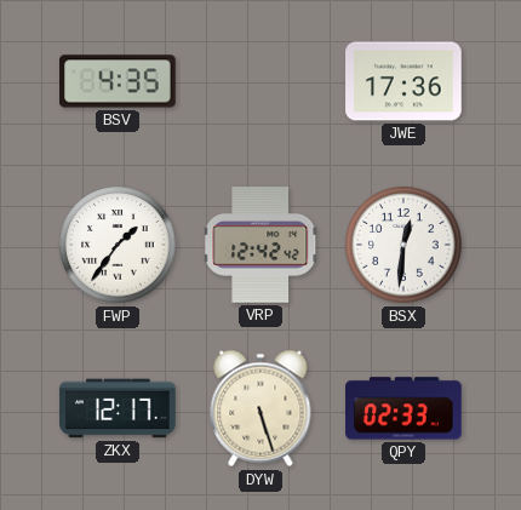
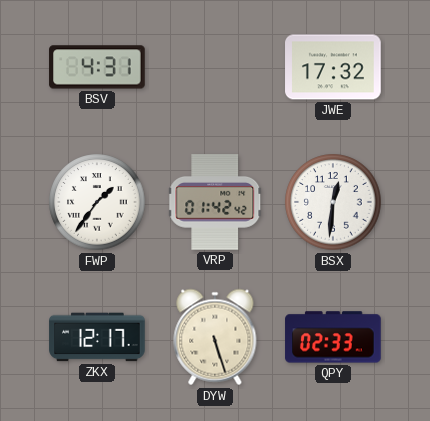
BSV: 4:35 -> 4:31
JWE: 17:36 -> 17:32
VRP: 12:42 -> 01:42
